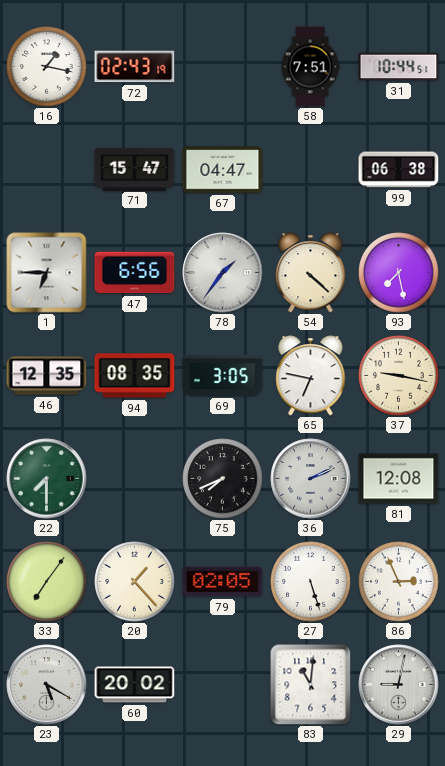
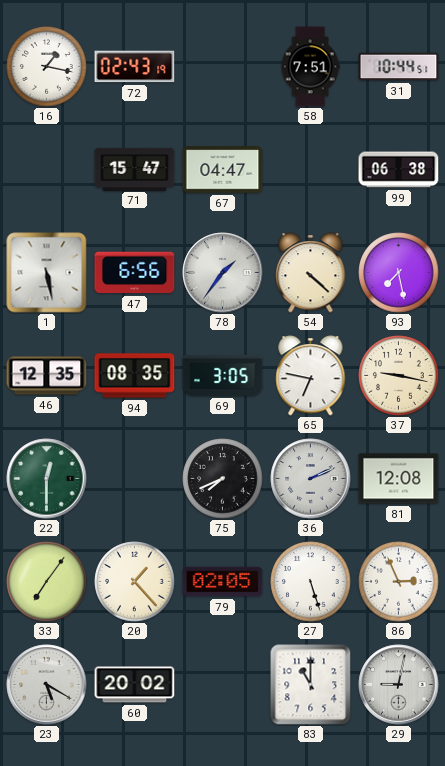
1: 6:45 -> 5:28
22: 7:30 -> 12:30
83: 11:01 -> 11:00
